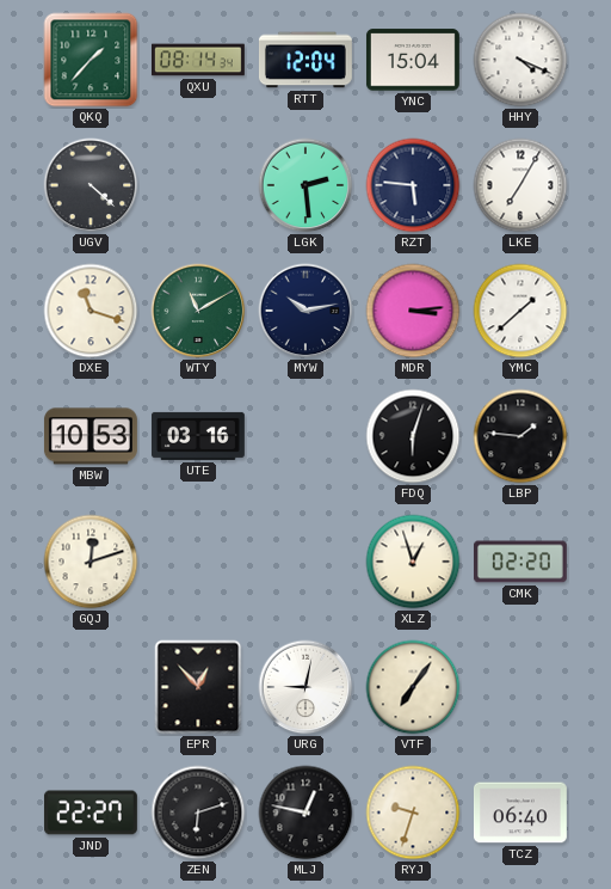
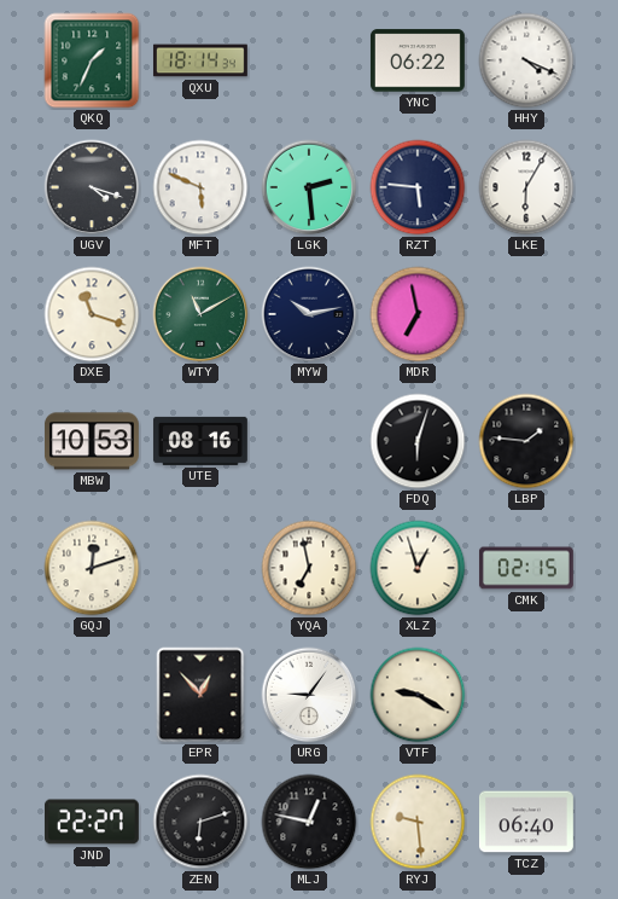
QKQ: 1:37 -> 1:34
QXU: 08:14 -> 18:14
RTT: 12:04 -> none
YNC: 15:04 -> 06:22
UGV: 4:22 -> 4:18
MFT: none -> 5:49
LKE: 7:05 -> 6:05
MDR: 3:14 -> 6:58
YMC: 1:38 -> none
UTE: 03:16 -> 08:16
YQA: none -> 6:58
CMK: 02:20 -> 02:15
URG: 9:02 -> 9:06
VTF: 7:06 -> 9:20
RYJ: 9:33 -> 9:29
